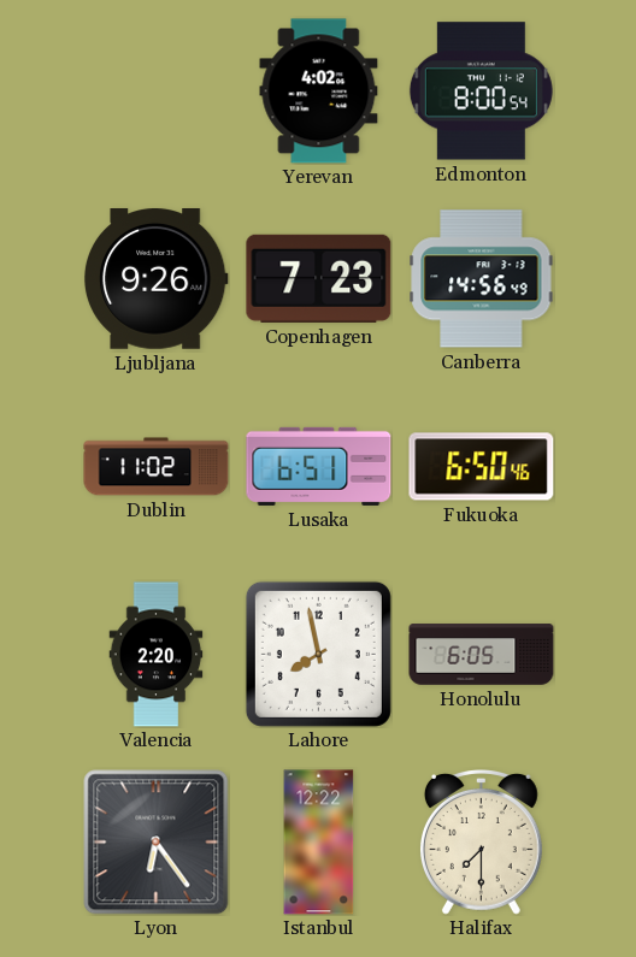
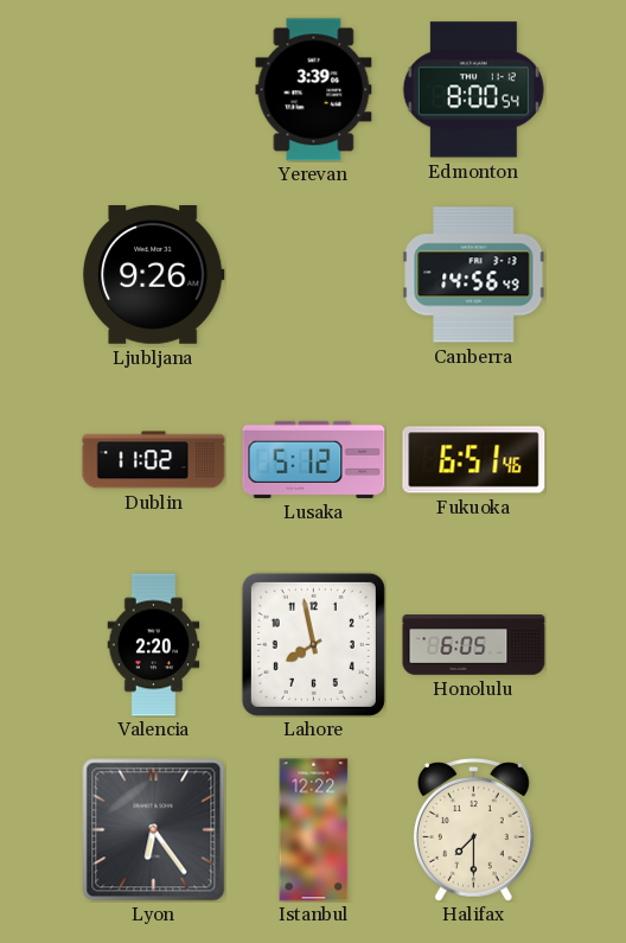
Yerevan: 4:02 -> 3:39
Copenhagen: 7:23 -> none
Lusaka: 6:51 -> 5:12
Fukuoka: 6:50 -> 6:51
